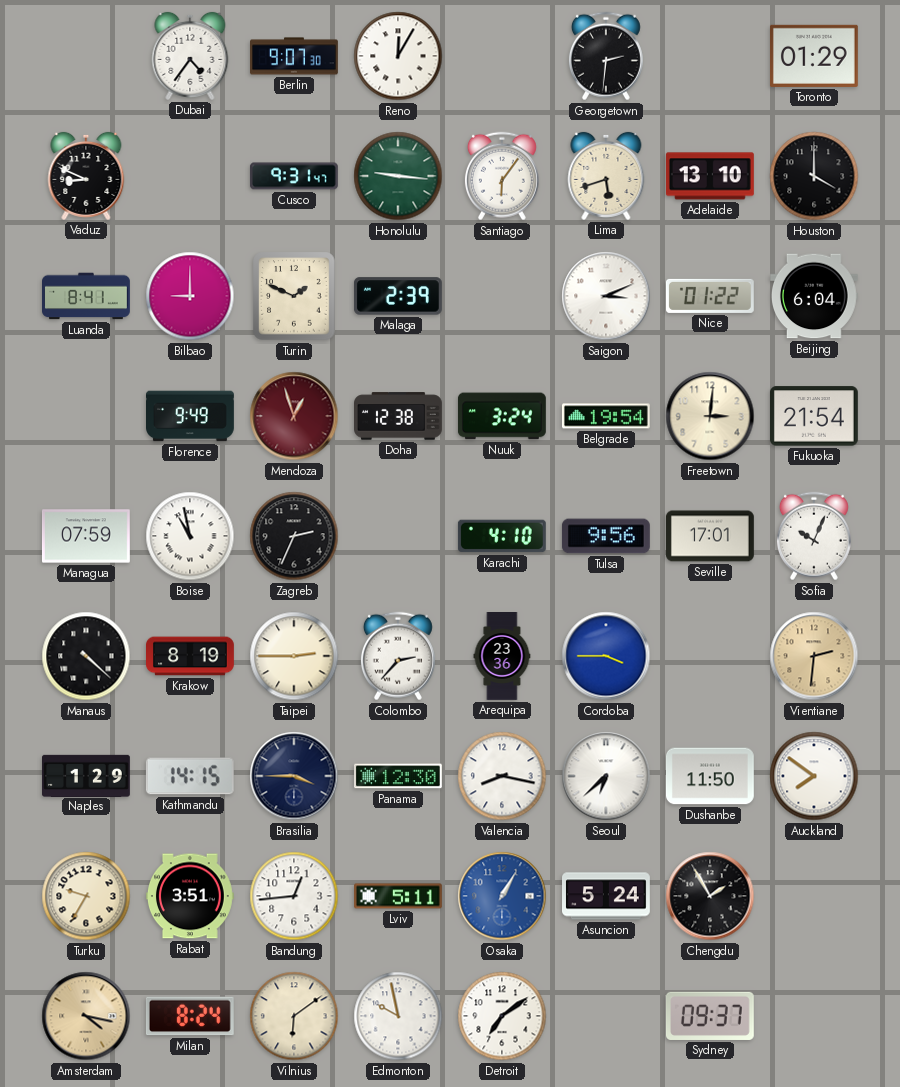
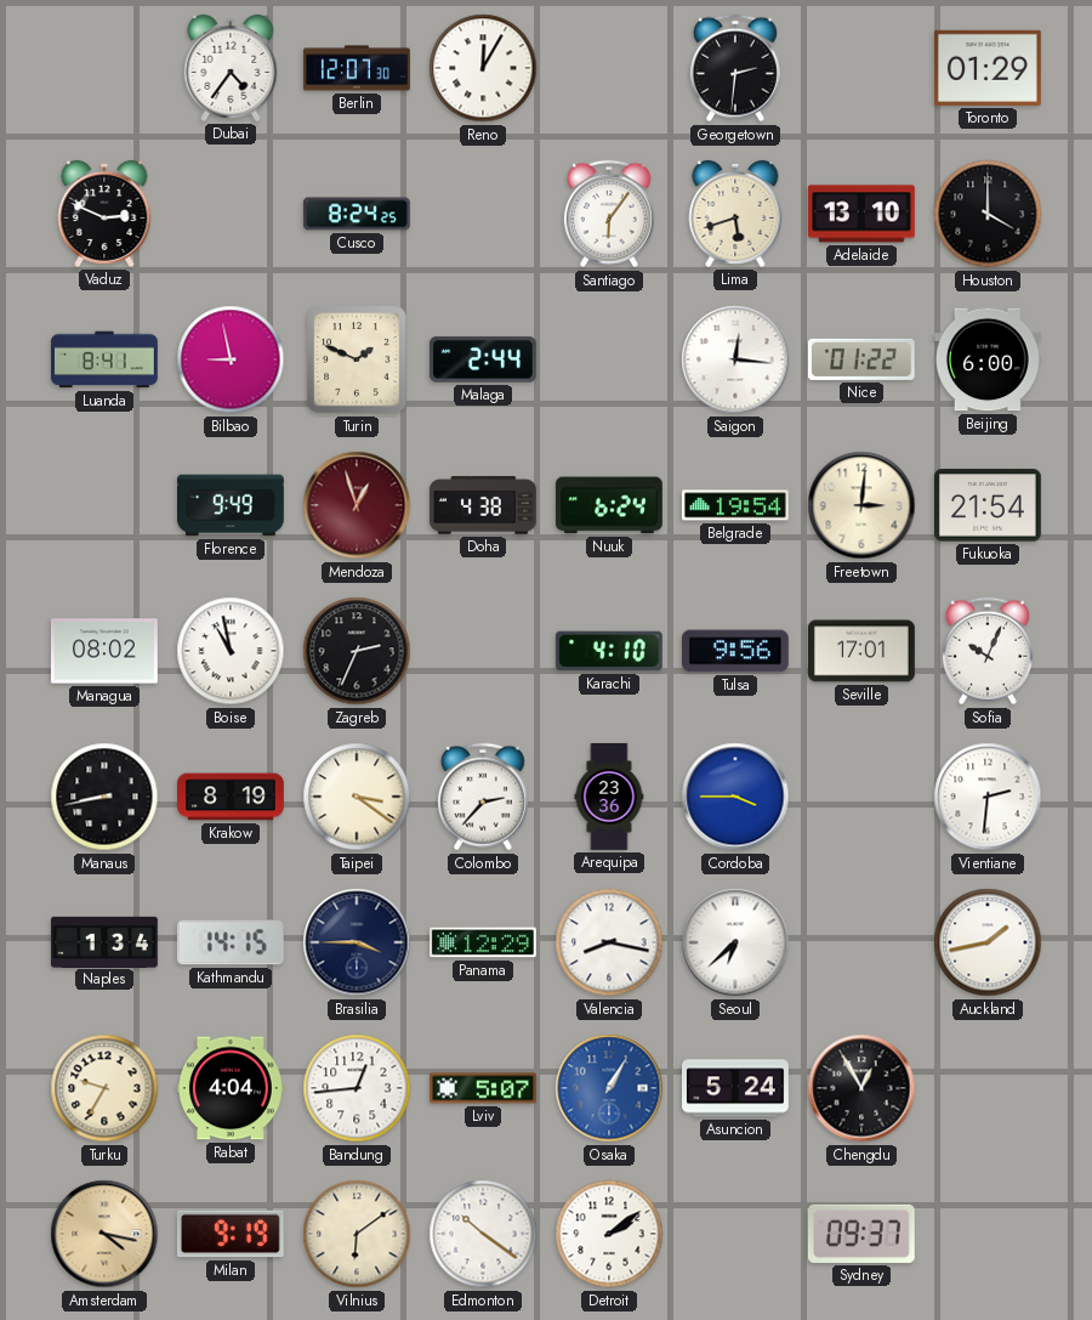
Berlin: 9:07 -> 12:07
Vaduz: 8:49 -> 2:49
Cusco: 9:31 -> 8:24
Honolulu: 9:16 -> none
Bilbao: 9:00 -> 8:58
Malaga: 2:39 -> 2:44
Saigon: 3:11 -> 12:16
Beijing: 6:04 -> 6:00
Doha: 12:38 -> 4:38
Nuuk: 3:24 -> 6:24
Managua: 07:59 -> 08:02
Manaus: 4:22 -> 8:43
Taipei: 2:45 -> 3:21
Vientiane dial: champagne -> white
Naples: 1:29 -> 1:34
Panama: 12:30 -> 12:29
Dushanbe: 11:50 -> none
Auckland: 7:51 -> 1:43
Rabat: 3:51 -> 4:04
Lviv: 5:11 -> 5:07
Chengdu: 1:55 -> 12:55
Milan: 8:24 -> 9:19
Edmonton: 9:58 -> 10:21
Detroit: 7:09 -> 2:09
